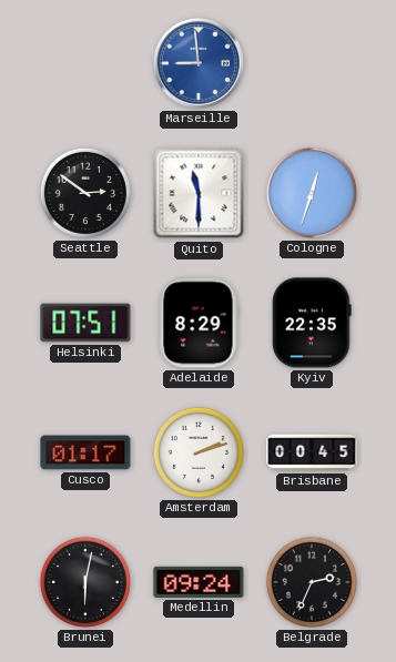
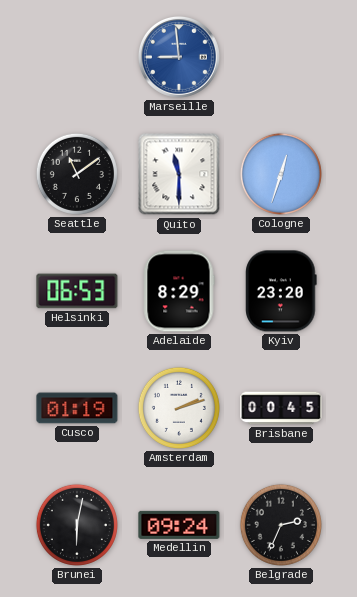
Seattle: 2:51 -> 11:09
Helsinki: 07:51 -> 06:53
Kyiv: 22:35 -> 23:20
Cusco: 01:17 -> 01:19
